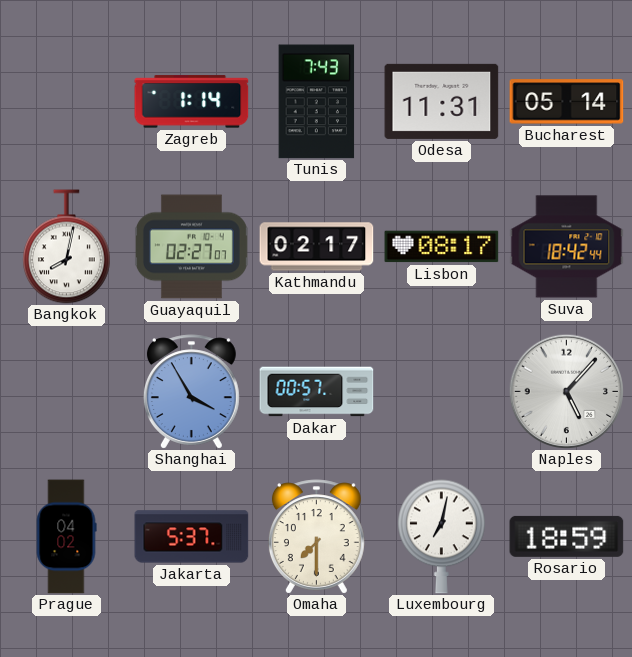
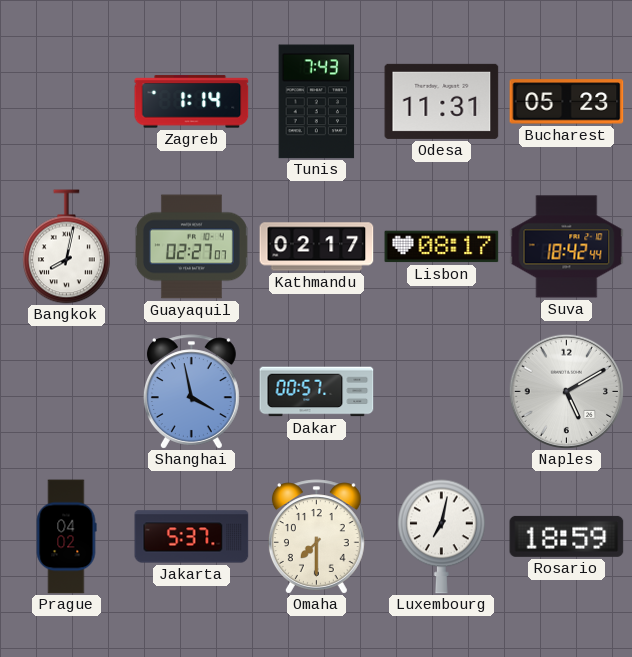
Bucharest: 05:14 -> 05:23
Shanghai: 3:55 -> 3:58
Naples: 5:07 -> 5:10
